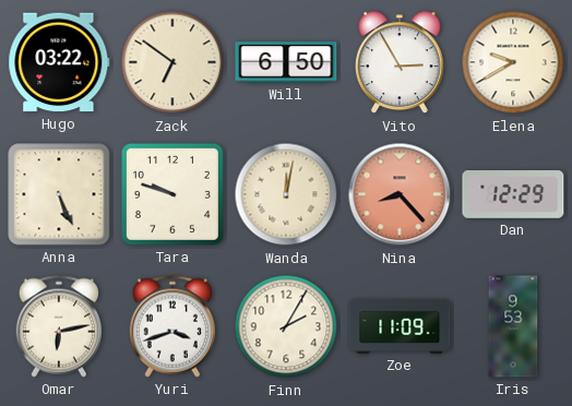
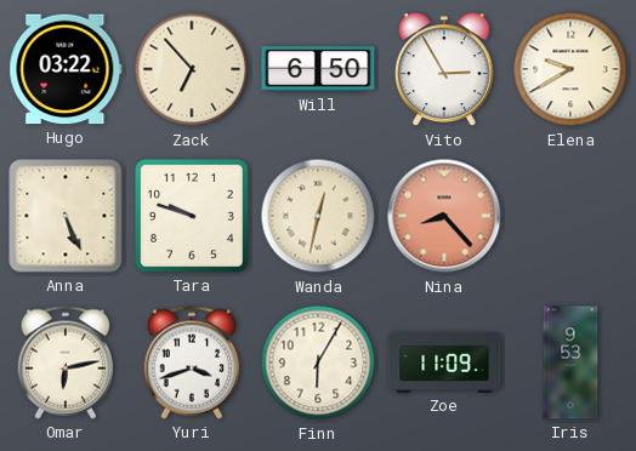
Zack: 6:51 -> 6:53
Wanda: 12:02 -> 12:32
Dan: 12:29 -> none
Finn: 2:05 -> 6:05
